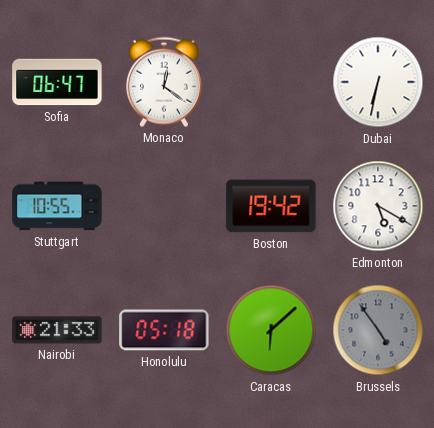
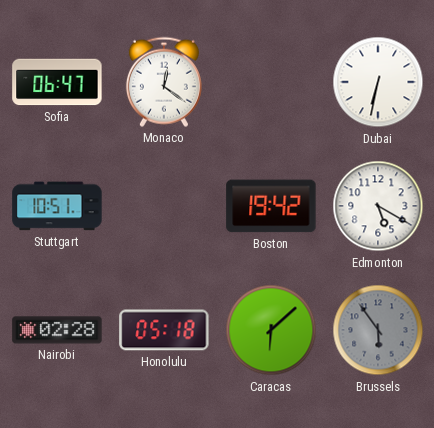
Stuttgart: 10:55 -> 10:51
Nairobi: 21:33 -> 02:28
Brussels: 4:54 -> 5:54
